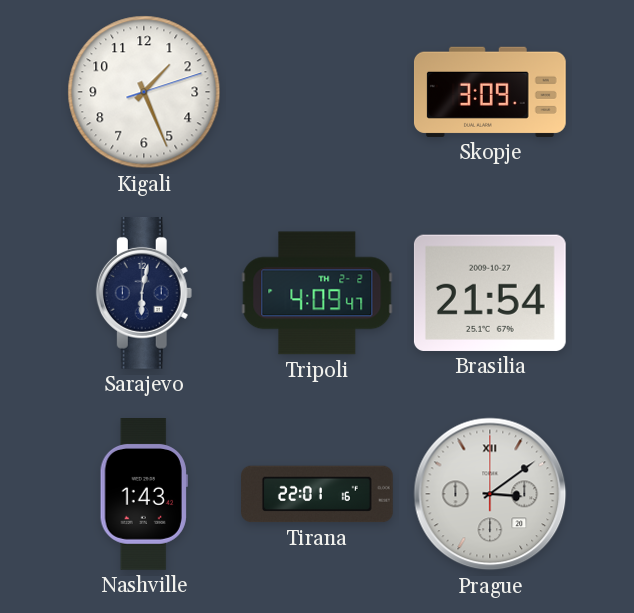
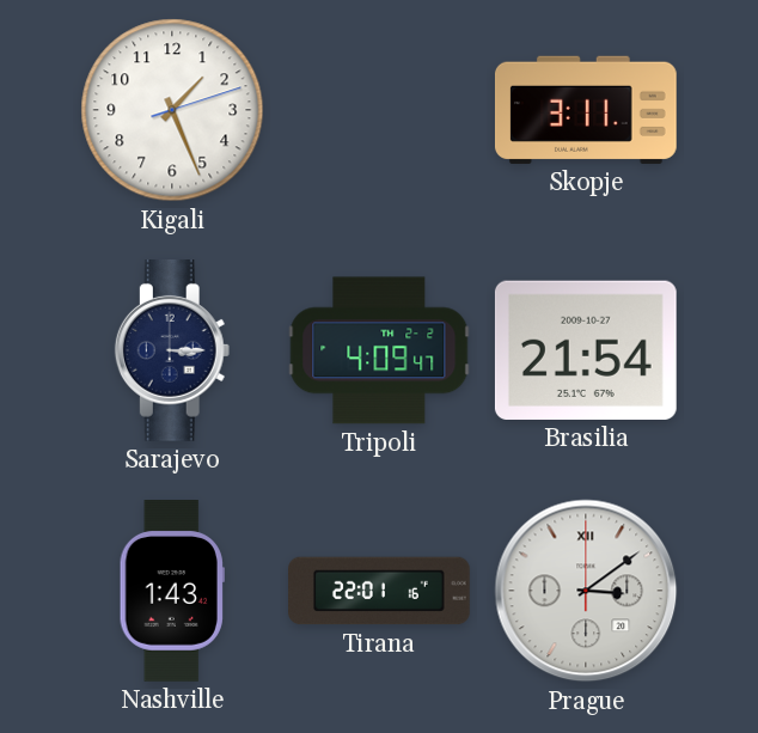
Skopje: 3:09 -> 3:11
Sarajevo: 6:02 -> 3:15
